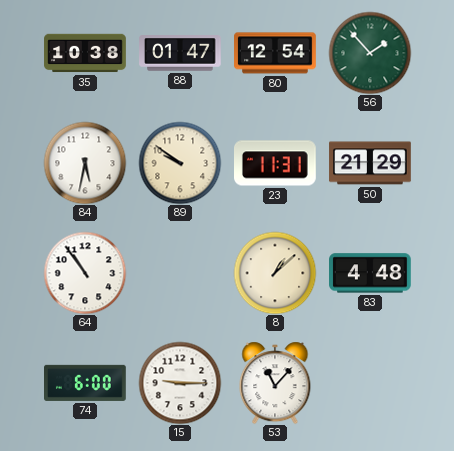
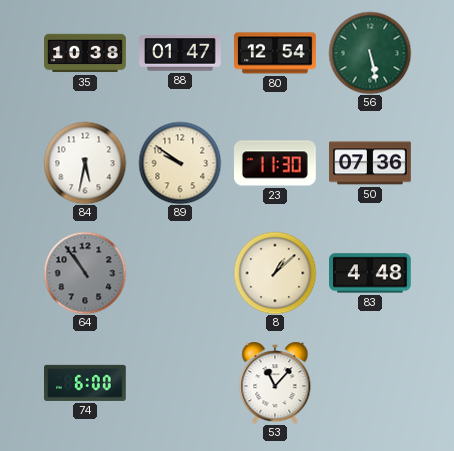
56: 1:53 -> 5:28
23: 11:31 -> 11:30
50: 21:29 -> 07:36
64 dial: white -> grey
15: 9:15 -> none
